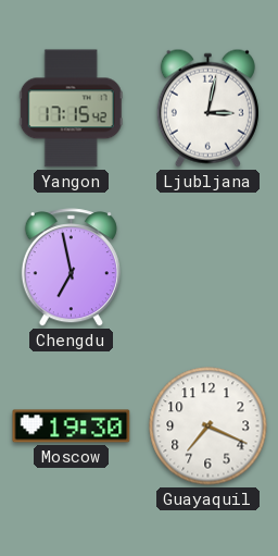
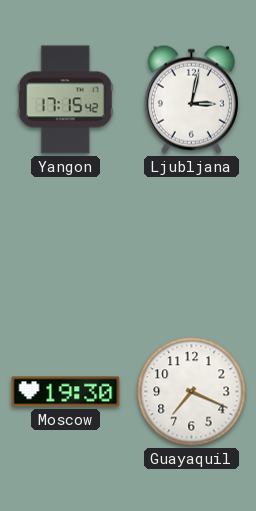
Chengdu: 6:58 -> none
